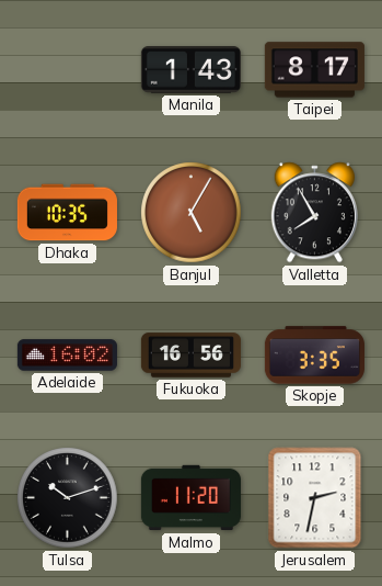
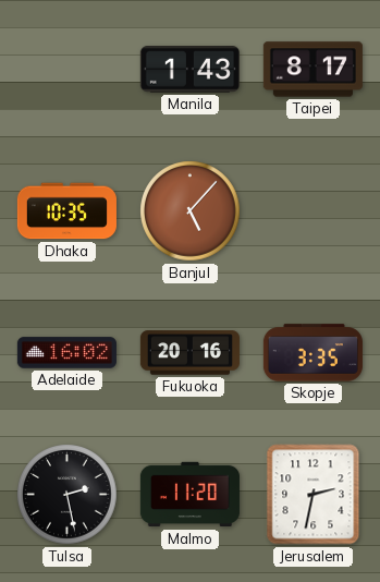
Banjul: 5:05 -> 5:07
Valletta: 7:55 -> none
Fukuoka: 16:56 -> 20:16
Tulsa: 10:12 -> 2:28
